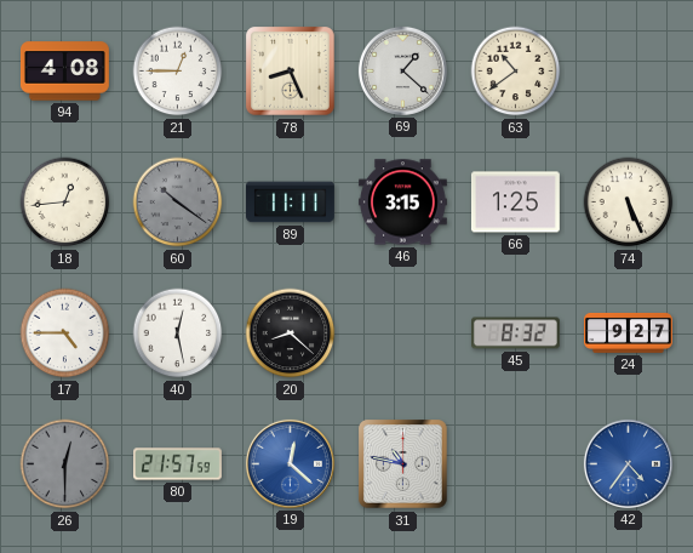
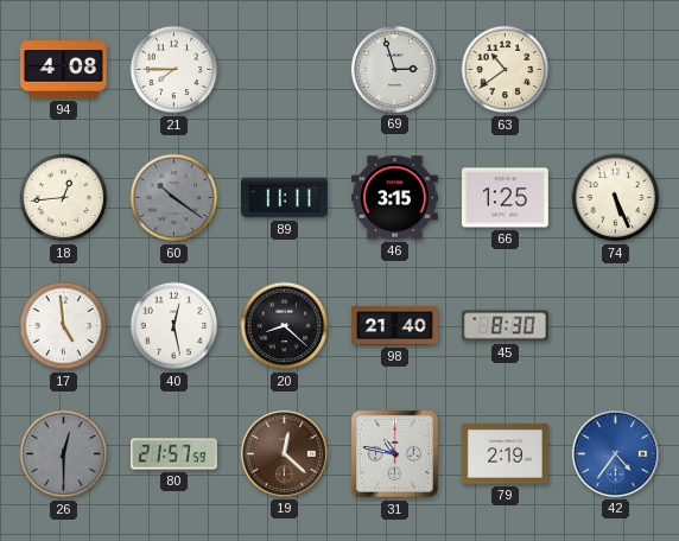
21: 12:45 -> 7:45
78: 8:26 -> none
69: 1:22 -> 2:57
17: 4:45 -> 4:59
98: none -> 21:40
45: 8:32 -> 8:30
24: 9:27 -> none
19 dial: blue -> brown
79: none -> 2:19
